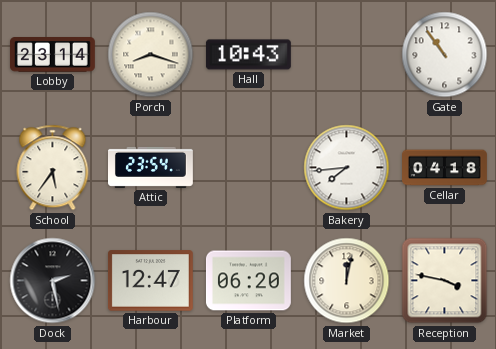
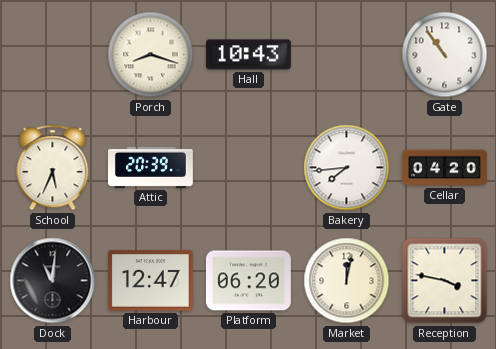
Lobby: 23:14 -> none
School: 5:36 -> 5:34
Attic: 23:54 -> 20:39
Cellar: 04:18 -> 04:20
Dock: 2:28 -> 11:01
